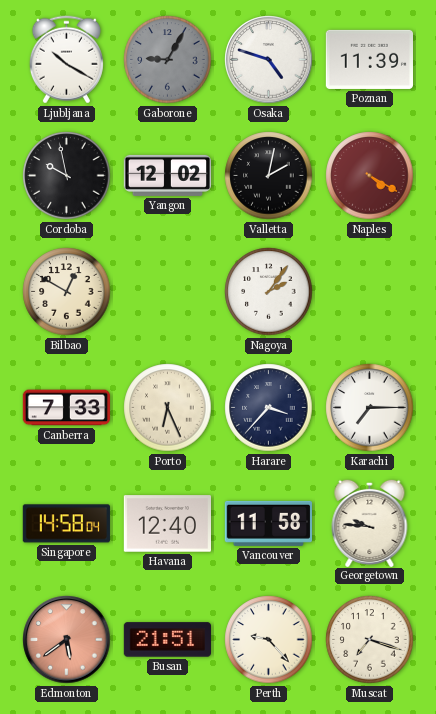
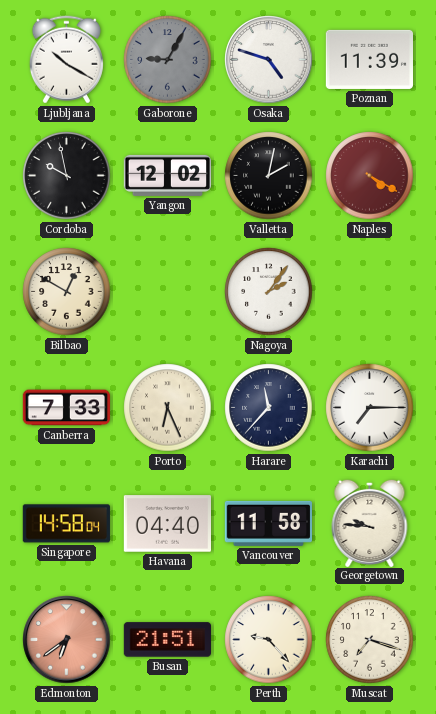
Harare: 3:37 -> 11:37
Havana: 12:40 -> 04:40
Edmonton: 5:39 -> 6:39
